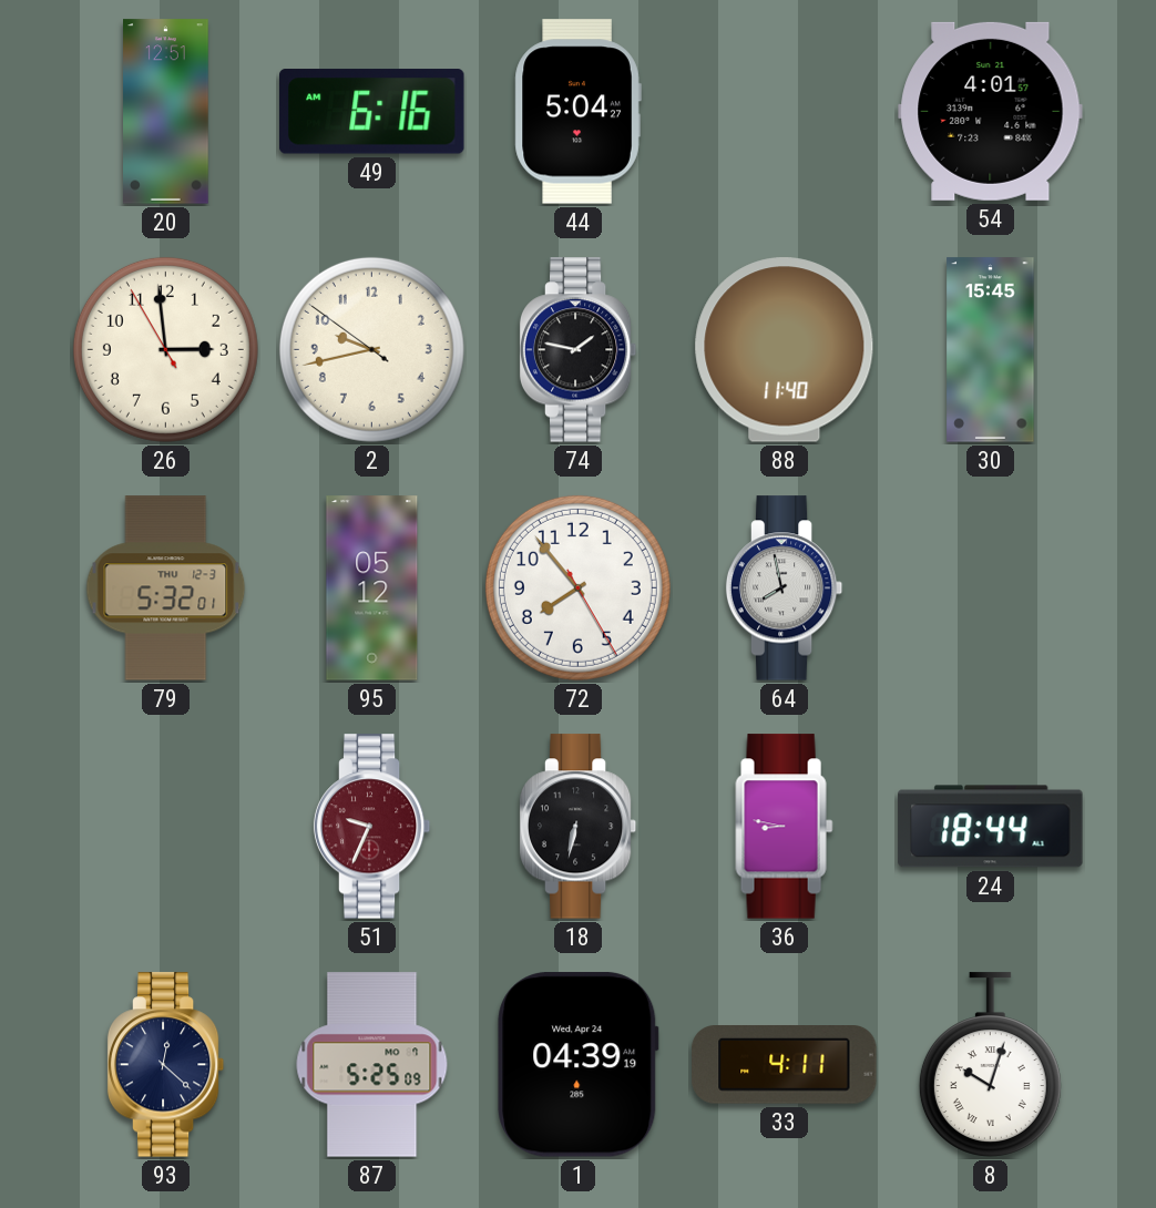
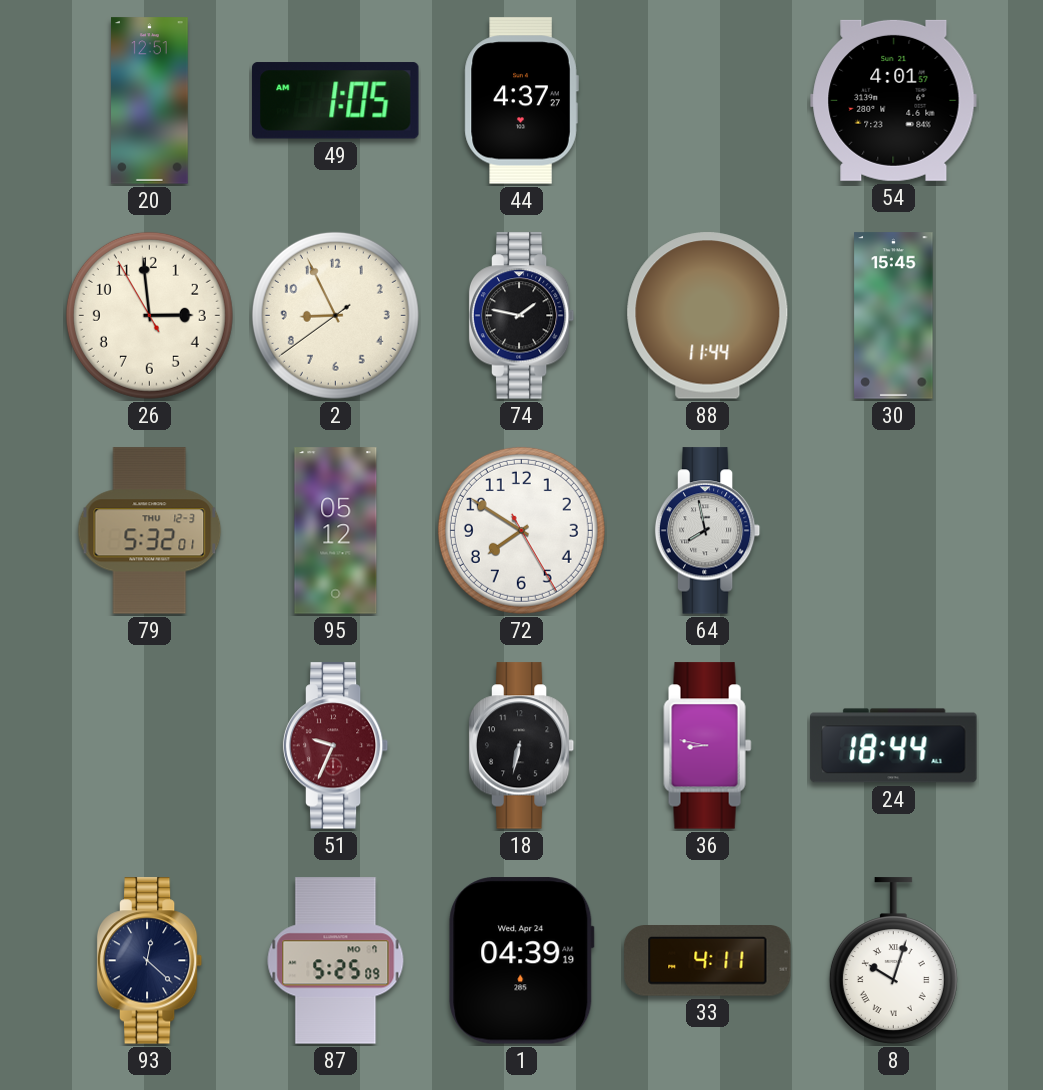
49: 6:16 -> 1:05
44: 5:04 -> 4:37
2: 9:42 -> 8:55
88: 11:40 -> 11:44
72: 7:53 -> 7:50
